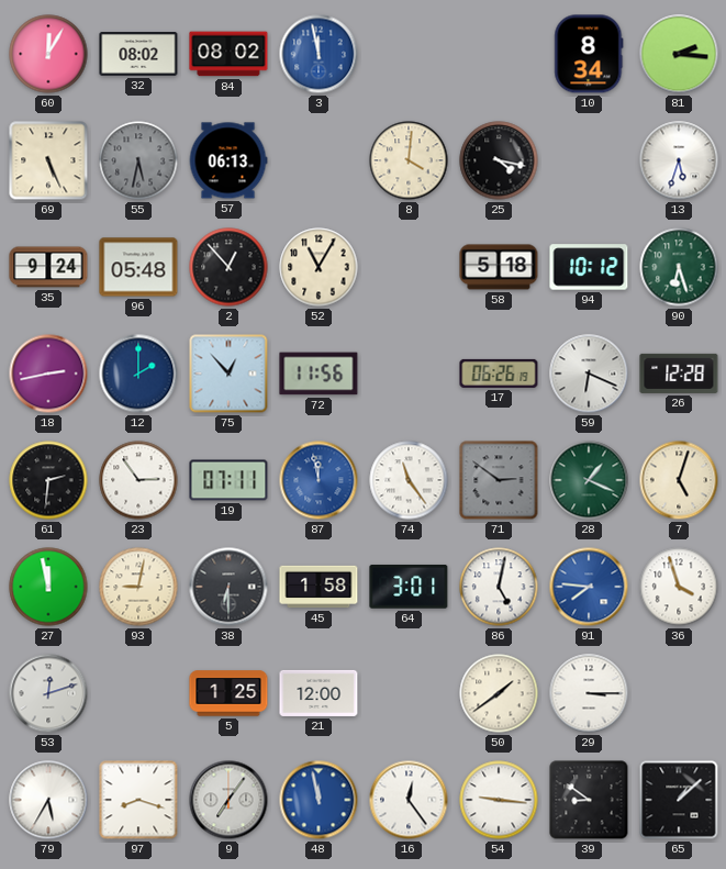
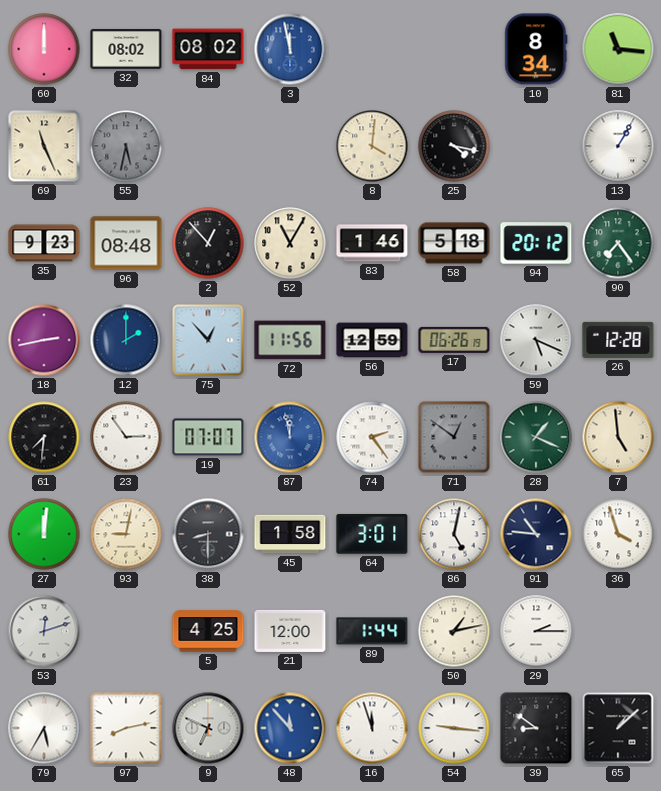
60: 12:05 -> 12:00
81: 2:16 -> 11:16
69: 5:26 -> 11:26
57: 06:13 -> none
13: 5:33 -> 1:05
35: 9:24 -> 9:23
96: 05:48 -> 08:48
83: none -> 1:46
94: 10:12 -> 20:12
90: 6:27 -> 7:24
56: none -> 12:59
59: 6:19 -> 5:19
61: 2:31 -> 7:31
19: 07:11 -> 07:07
74: 11:24 -> 2:24
71: 2:51 -> 12:51
7: 5:03 -> 4:59
27: 11:58 -> 12:01
38: 6:30 -> 8:30
91: 7:46 -> 10:46
91 dial: blue -> navy
5: 1:25 -> 4:25
89: none -> 1:44
50: 1:39 -> 1:13
29: 3:15 -> 2:15
97: 8:18 -> 8:13
9: 7:06 -> 6:49
48: 11:58 -> 11:53
16: 12:24 -> 11:57
